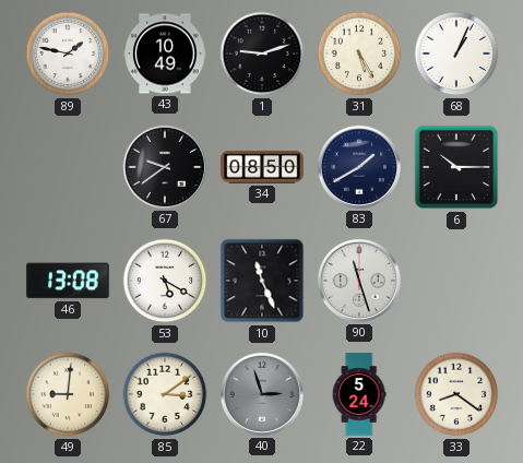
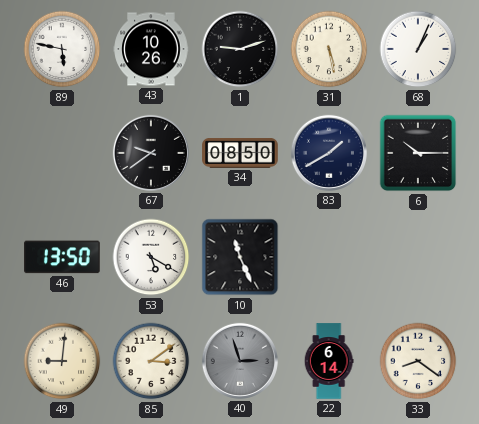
89: 1:47 -> 5:47
43: 10:49 -> 10:26
31: 5:25 -> 5:28
46: 13:08 -> 13:50
90: 11:27 -> none
22: 5:24 -> 6:14
